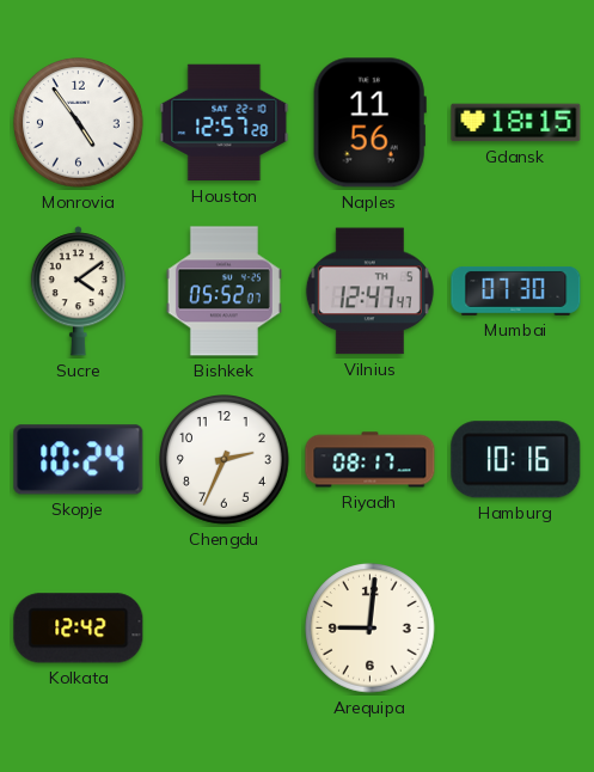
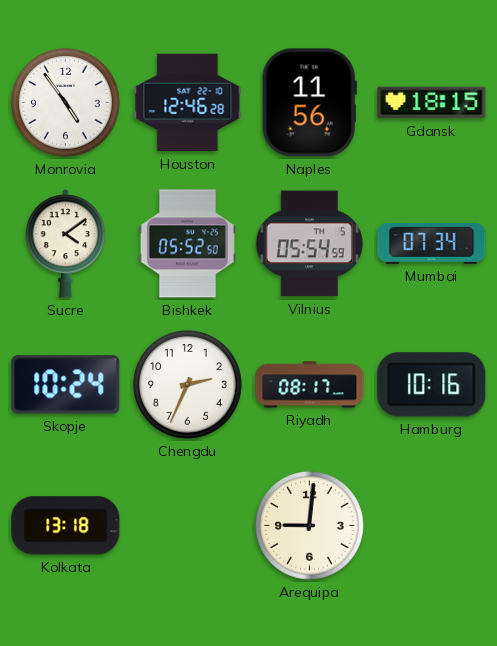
Houston: 12:57 -> 12:46
Bishkek: 05:52:07 -> 05:52:50
Vilnius: 12:47 -> 05:54
Mumbai: 07:30 -> 07:34
Kolkata: 12:42 -> 13:18
